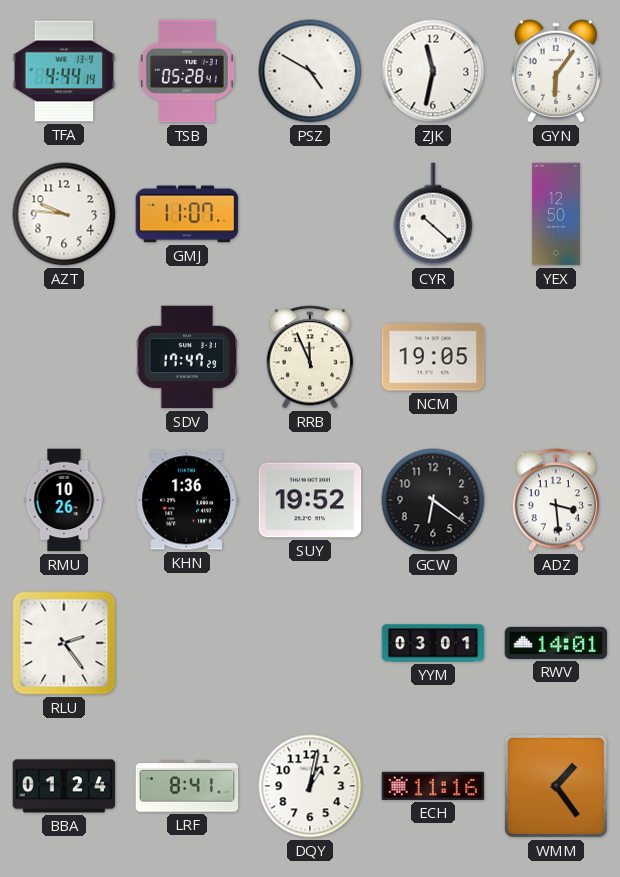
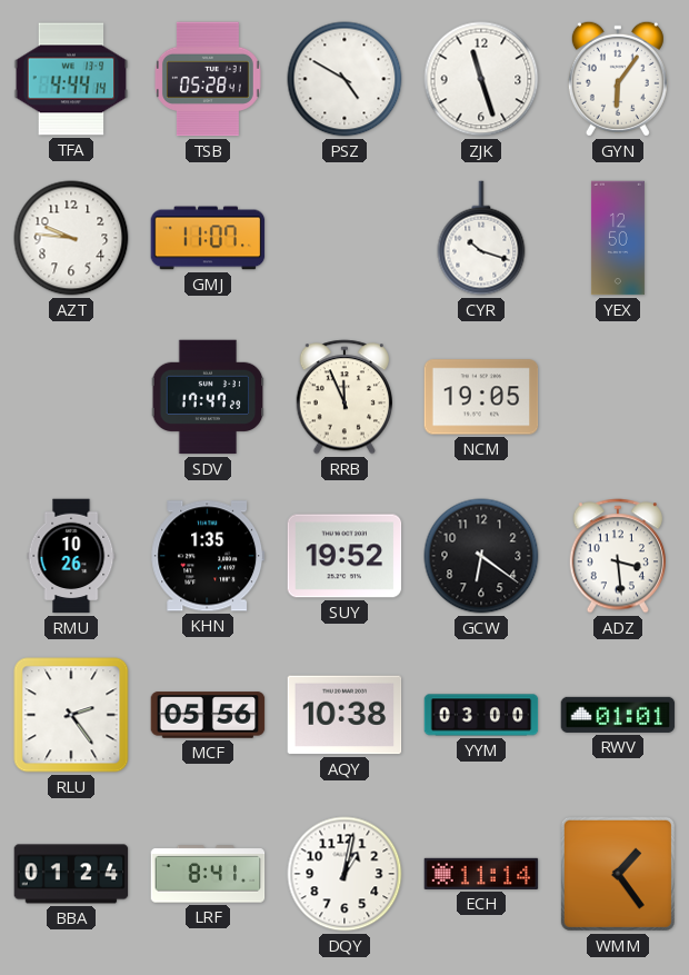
ZJK: 11:32 -> 11:27
CYR: 10:22 -> 10:18
KHN: 1:36 -> 1:35
MCF: none -> 05:56
AQY: none -> 10:38
YYM: 03:01 -> 03:00
RWV: 14:01 -> 01:01
ECH: 11:16 -> 11:14
